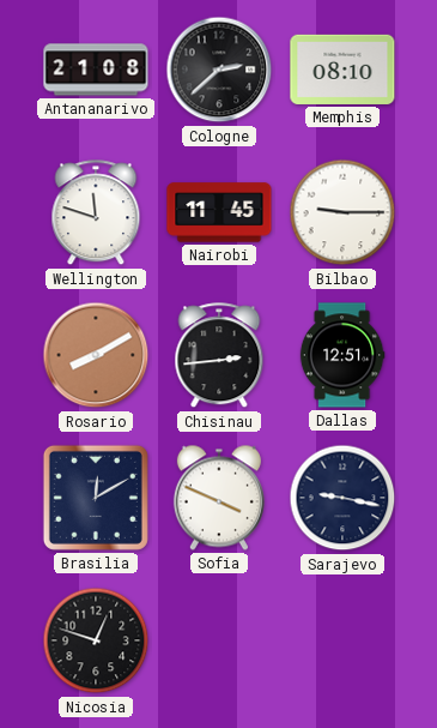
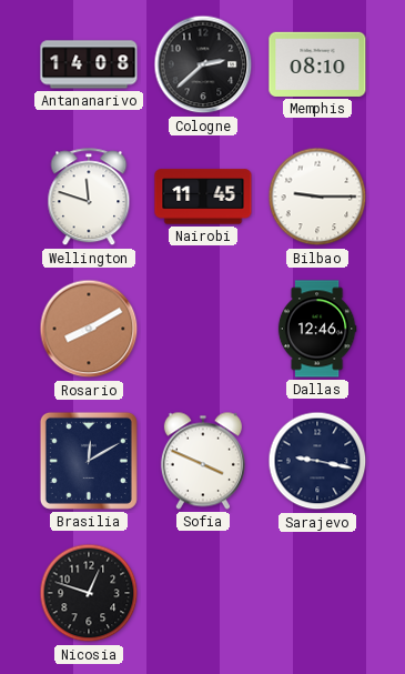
Antananarivo: 21:08 -> 14:08
Chisinau: 2:44 -> none
Dallas: 12:51 -> 12:46
